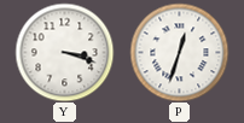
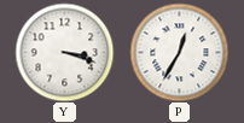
P: 12:33 -> 12:35
